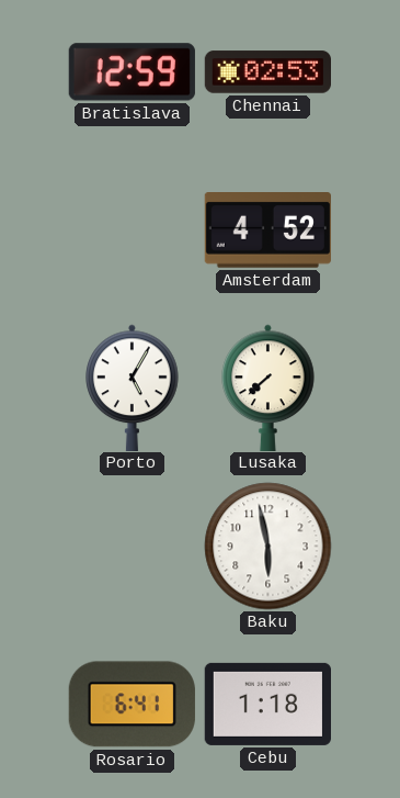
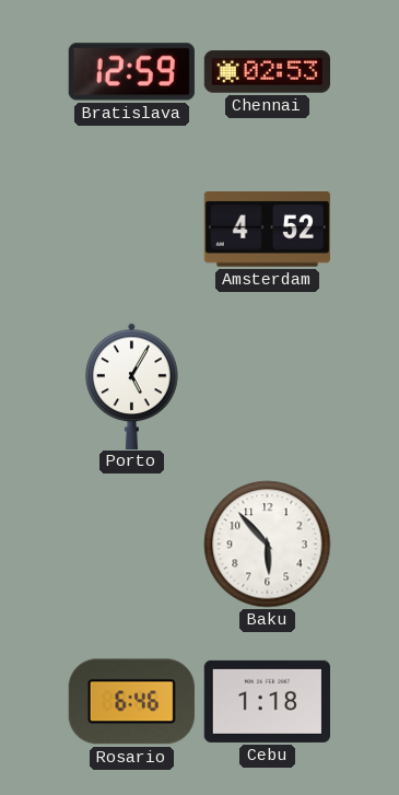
Lusaka: 7:38 -> none
Baku: 5:58 -> 5:53
Rosario: 6:41 -> 6:46
